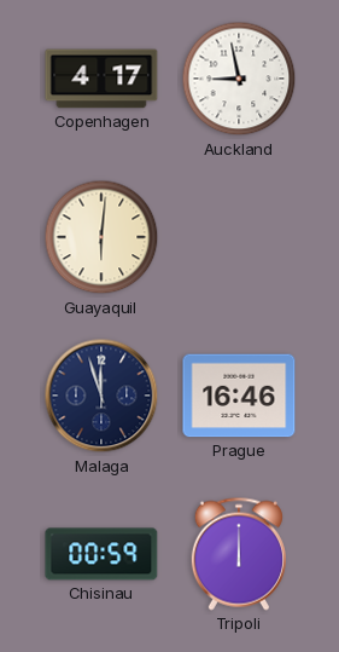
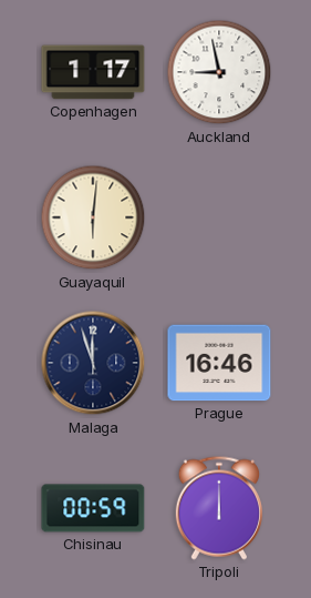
Copenhagen: 4:17 -> 1:17
